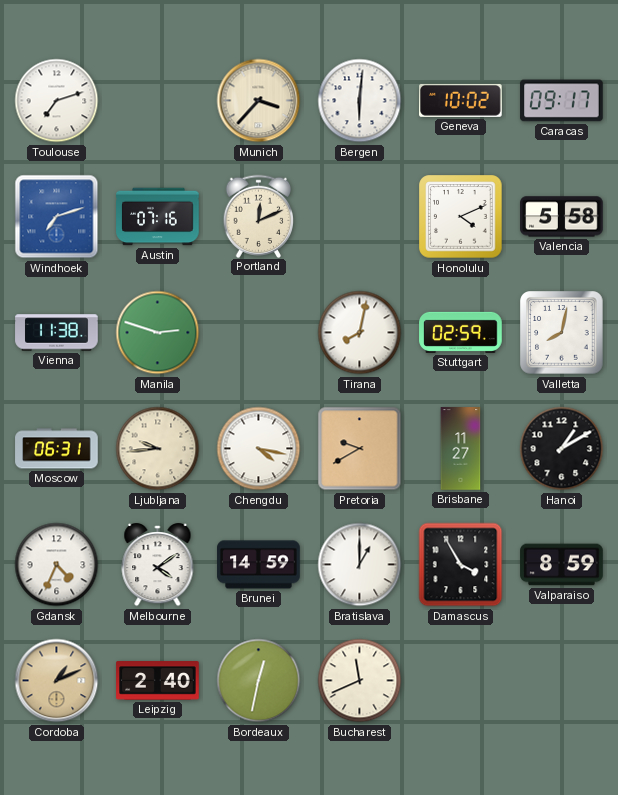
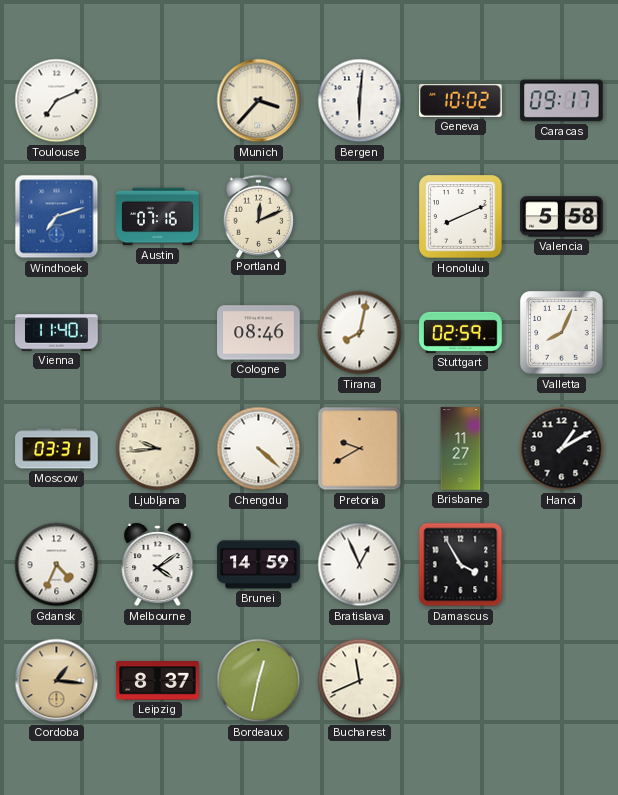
Toulouse: 7:12 -> 7:11
Honolulu: 4:11 -> 8:11
Vienna: 11:38 -> 11:40
Manila: 2:48 -> none
Cologne: none -> 08:46
Valletta: 8:02 -> 8:04
Moscow: 06:31 -> 03:31
Chengdu: 4:17 -> 4:22
Bratislava: 1:00 -> 12:56
Valparaiso: 8:59 -> none
Cordoba: 1:11 -> 1:16
Leipzig: 2:40 -> 8:37
